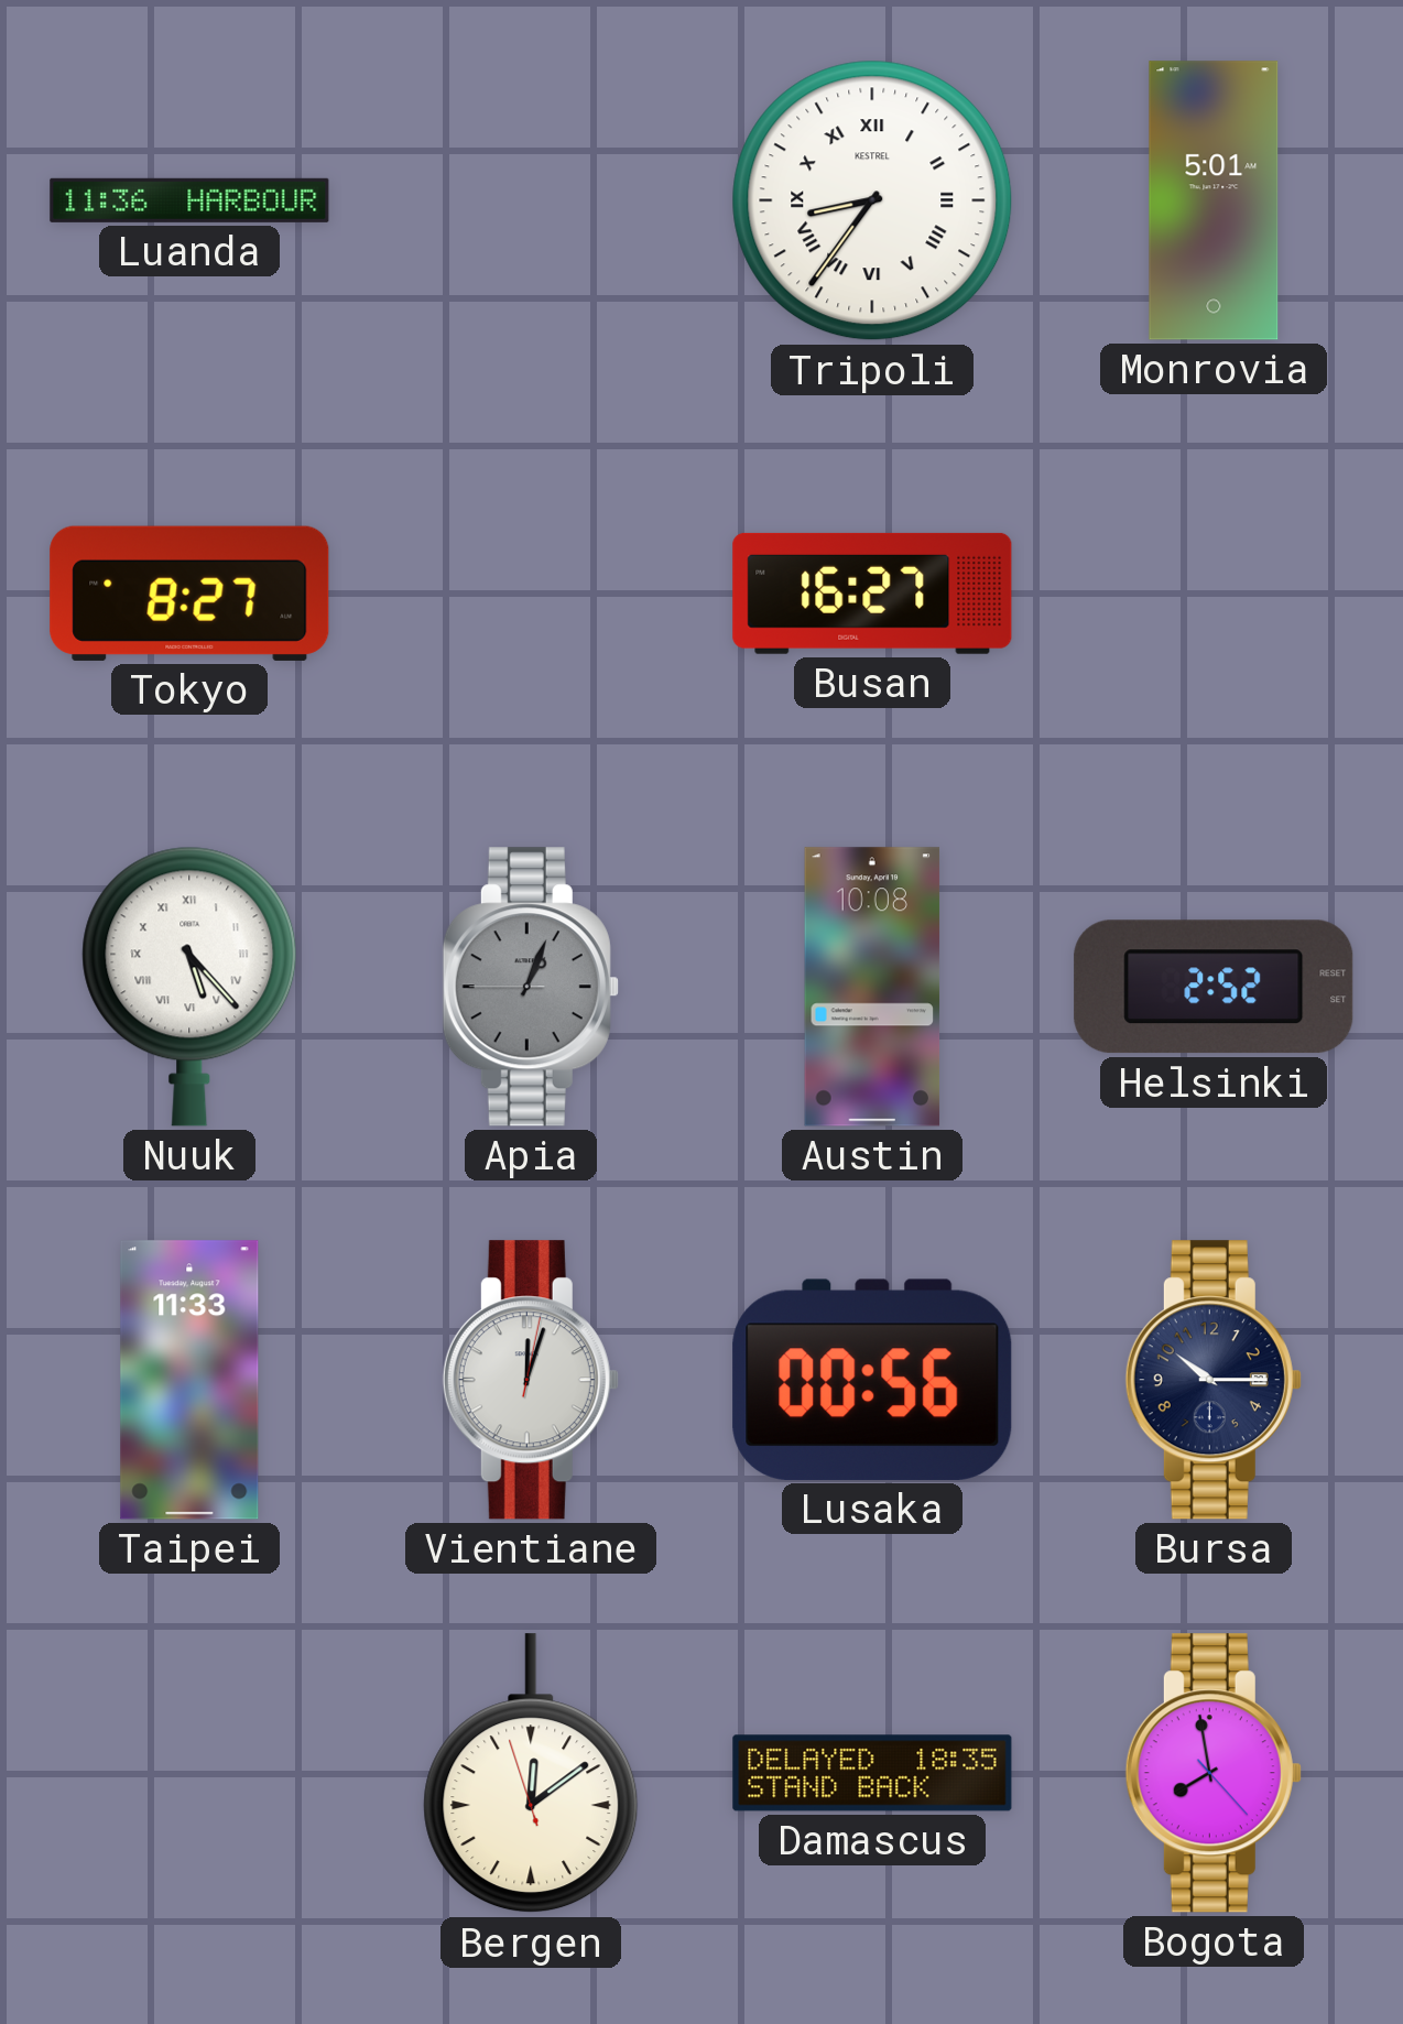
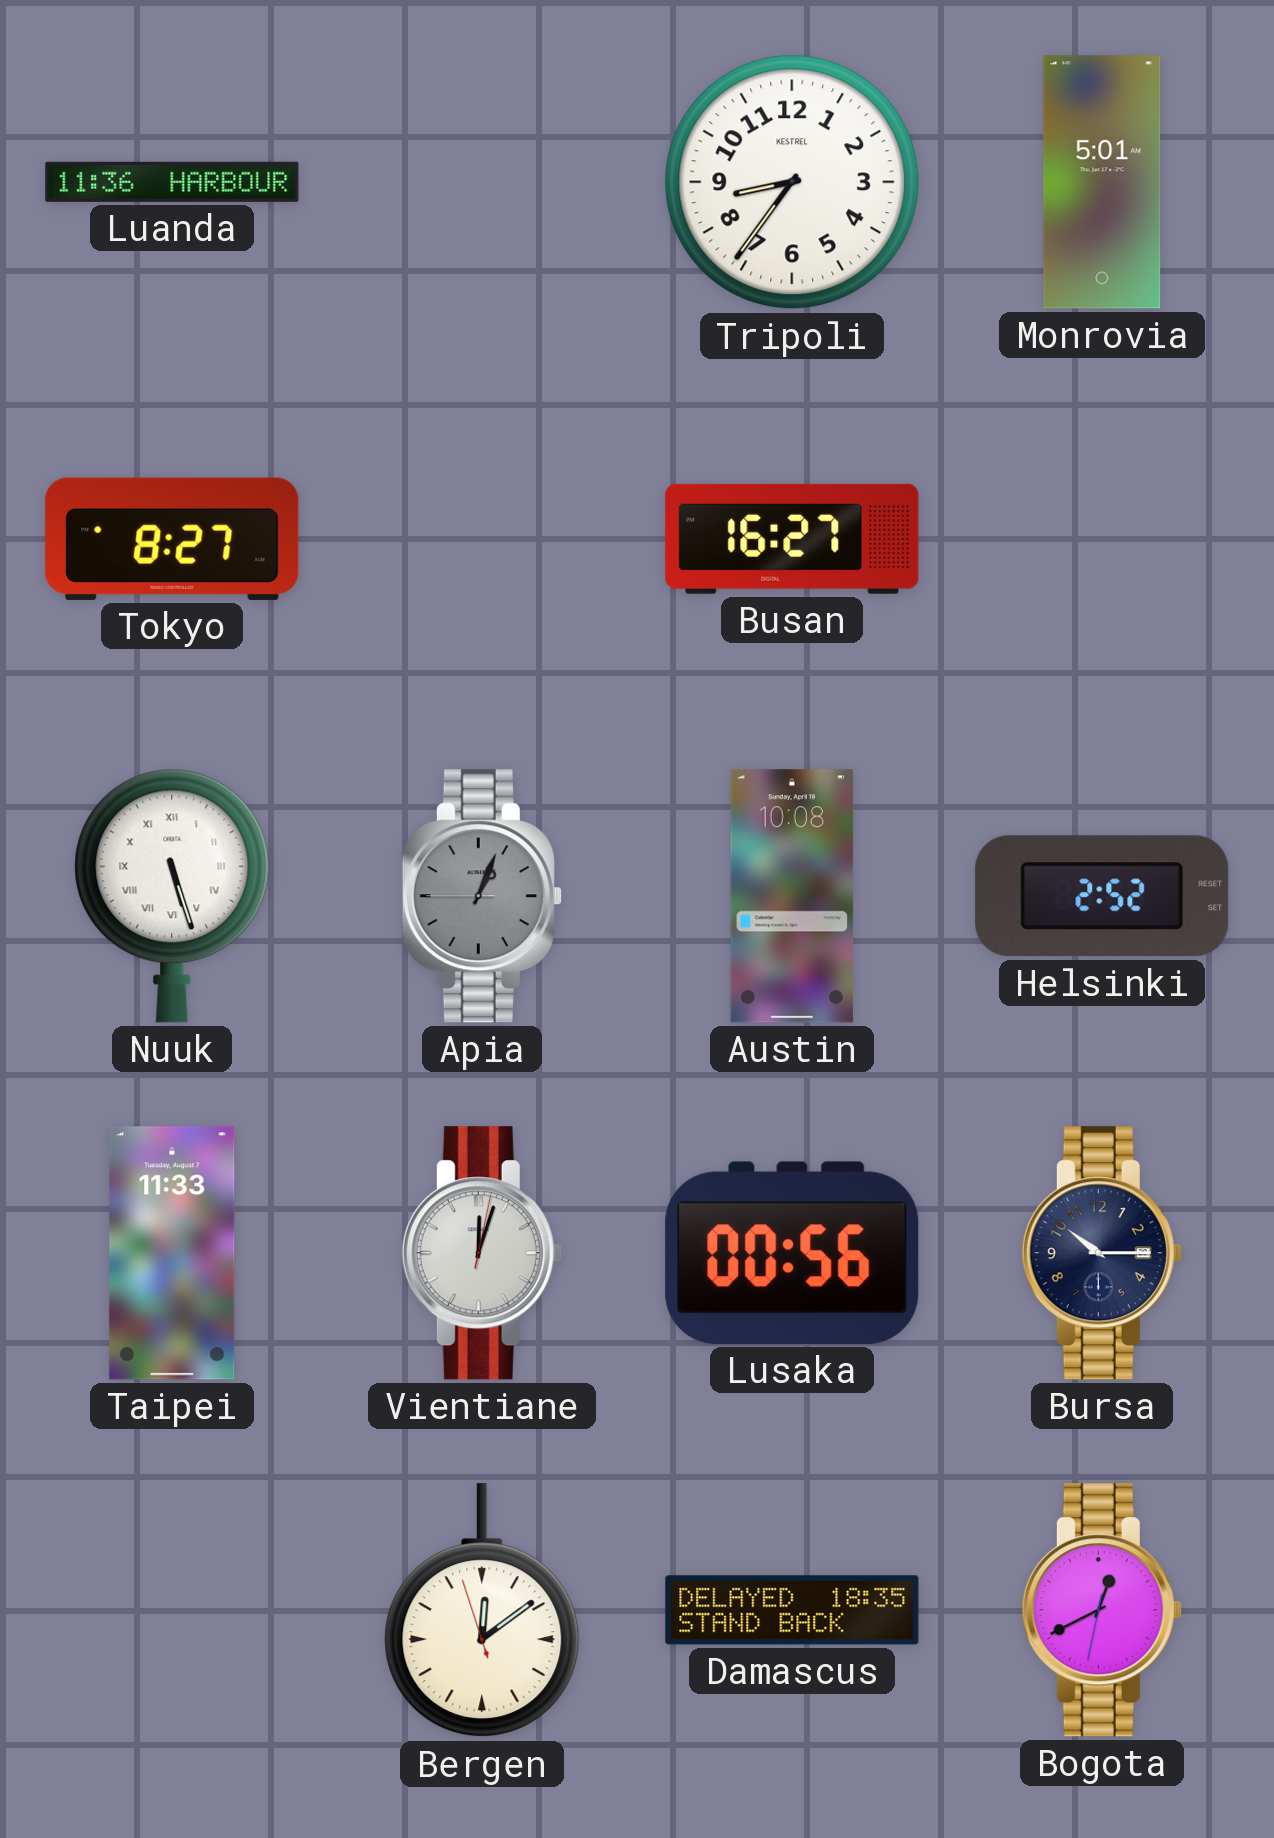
Tripoli numerals: Roman -> Arabic
Nuuk: 5:23 -> 5:27
Bogota: 7:58 -> 12:40
